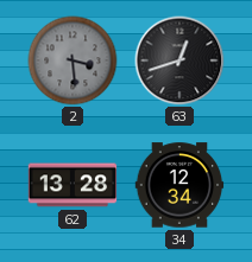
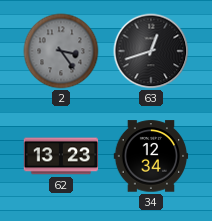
2: 3:29 -> 3:24
62: 13:28 -> 13:23
